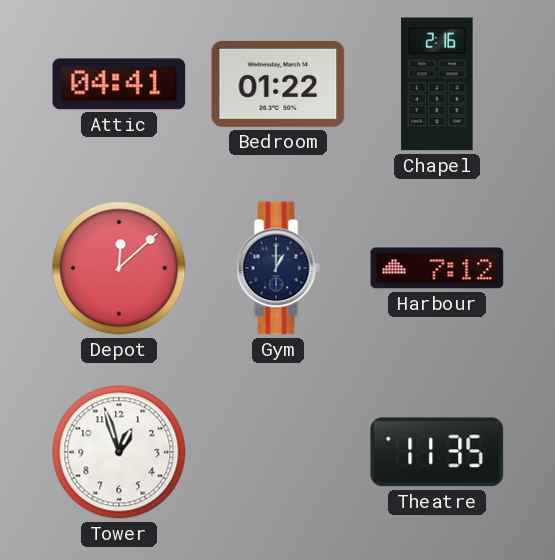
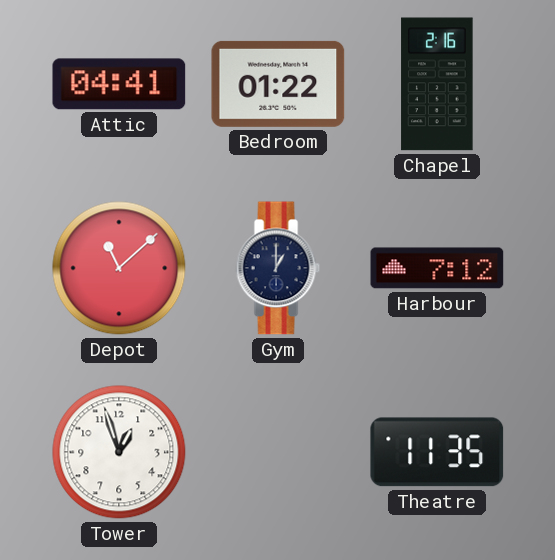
Depot: 12:08 -> 11:08
